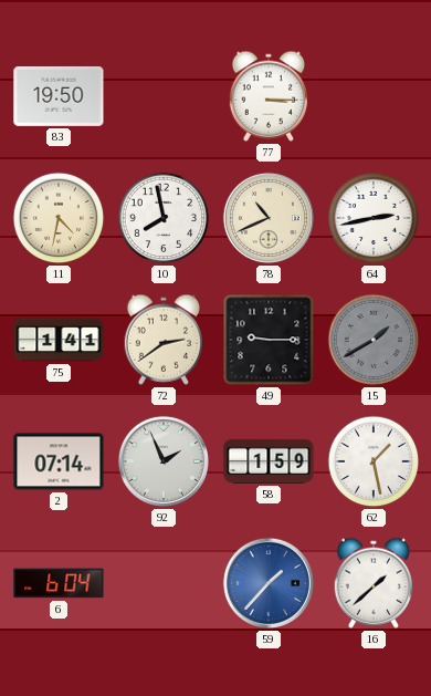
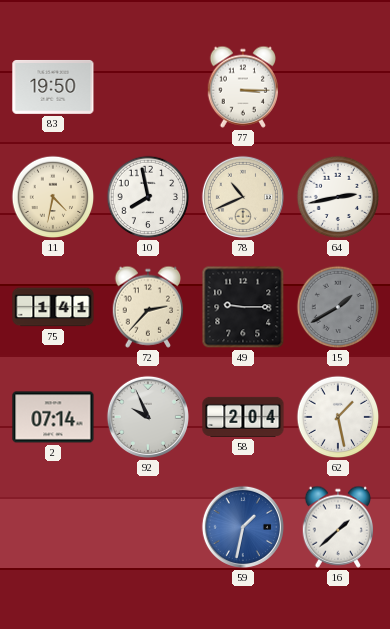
72: 2:39 -> 2:37
92: 1:56 -> 9:56
58: 1:59 -> 2:04
6: 6:04 -> none
59: 1:37 -> 1:32
